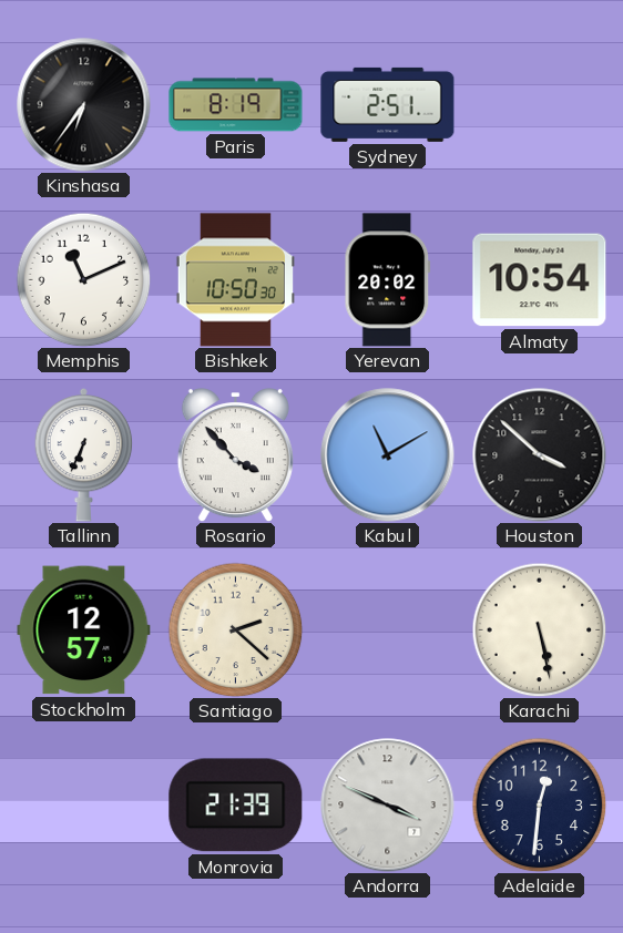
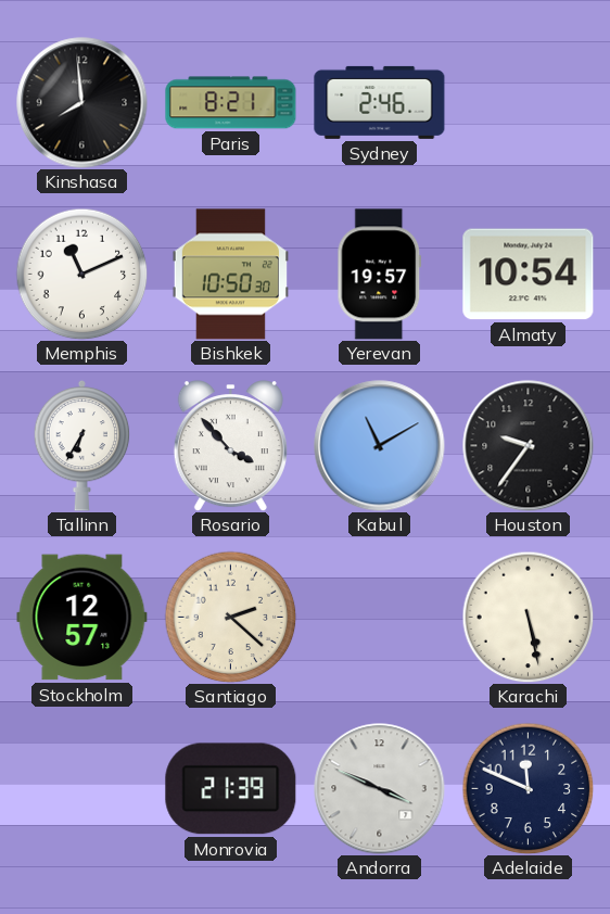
Kinshasa: 6:36 -> 7:59
Paris: 8:19 -> 8:21
Sydney: 2:51 -> 2:46
Yerevan: 20:02 -> 19:57
Tallinn: 6:34 -> 6:35
Houston: 3:52 -> 9:36
Adelaide: 12:31 -> 11:49
